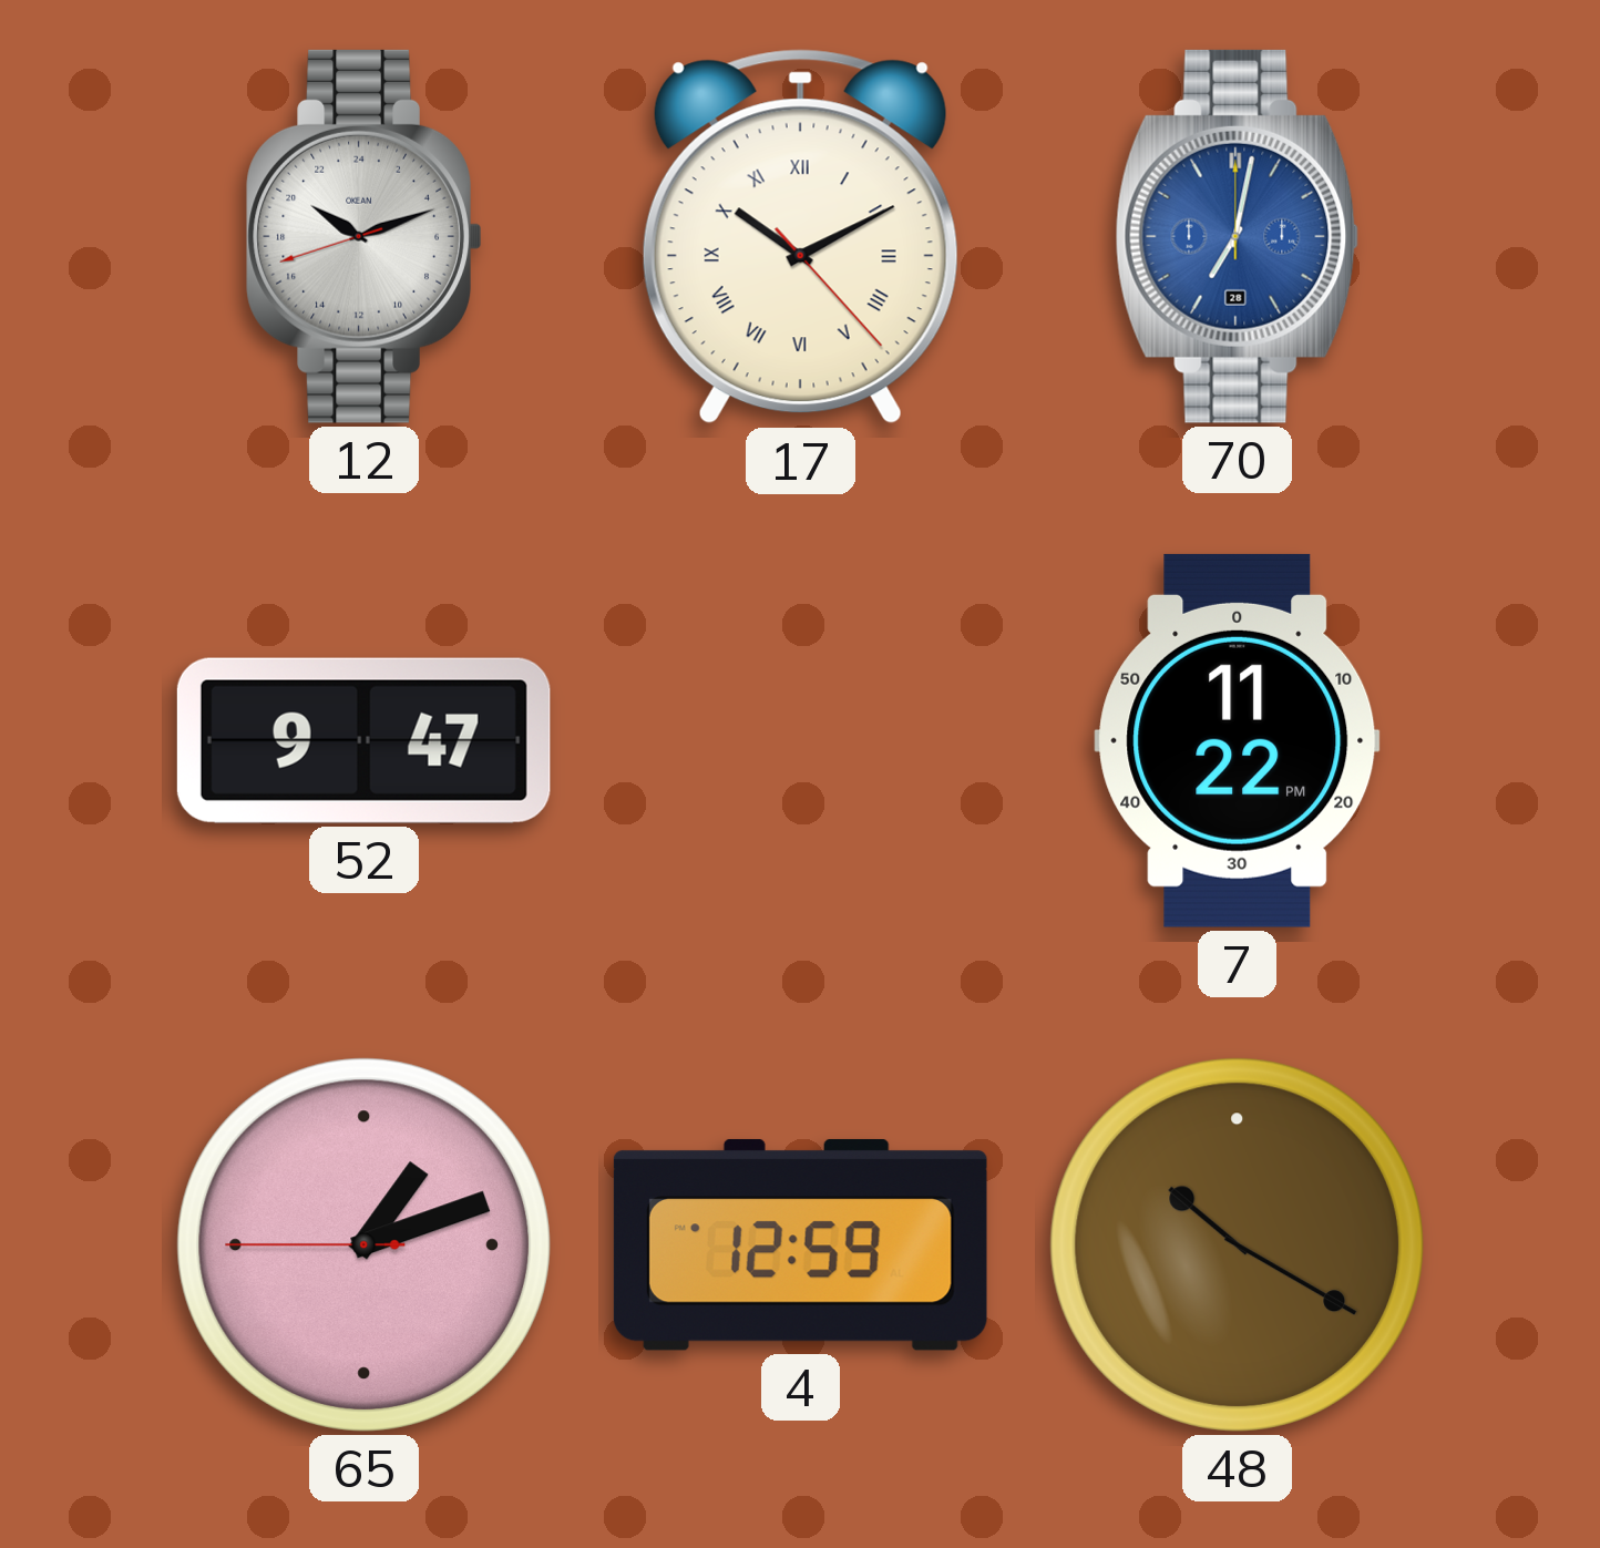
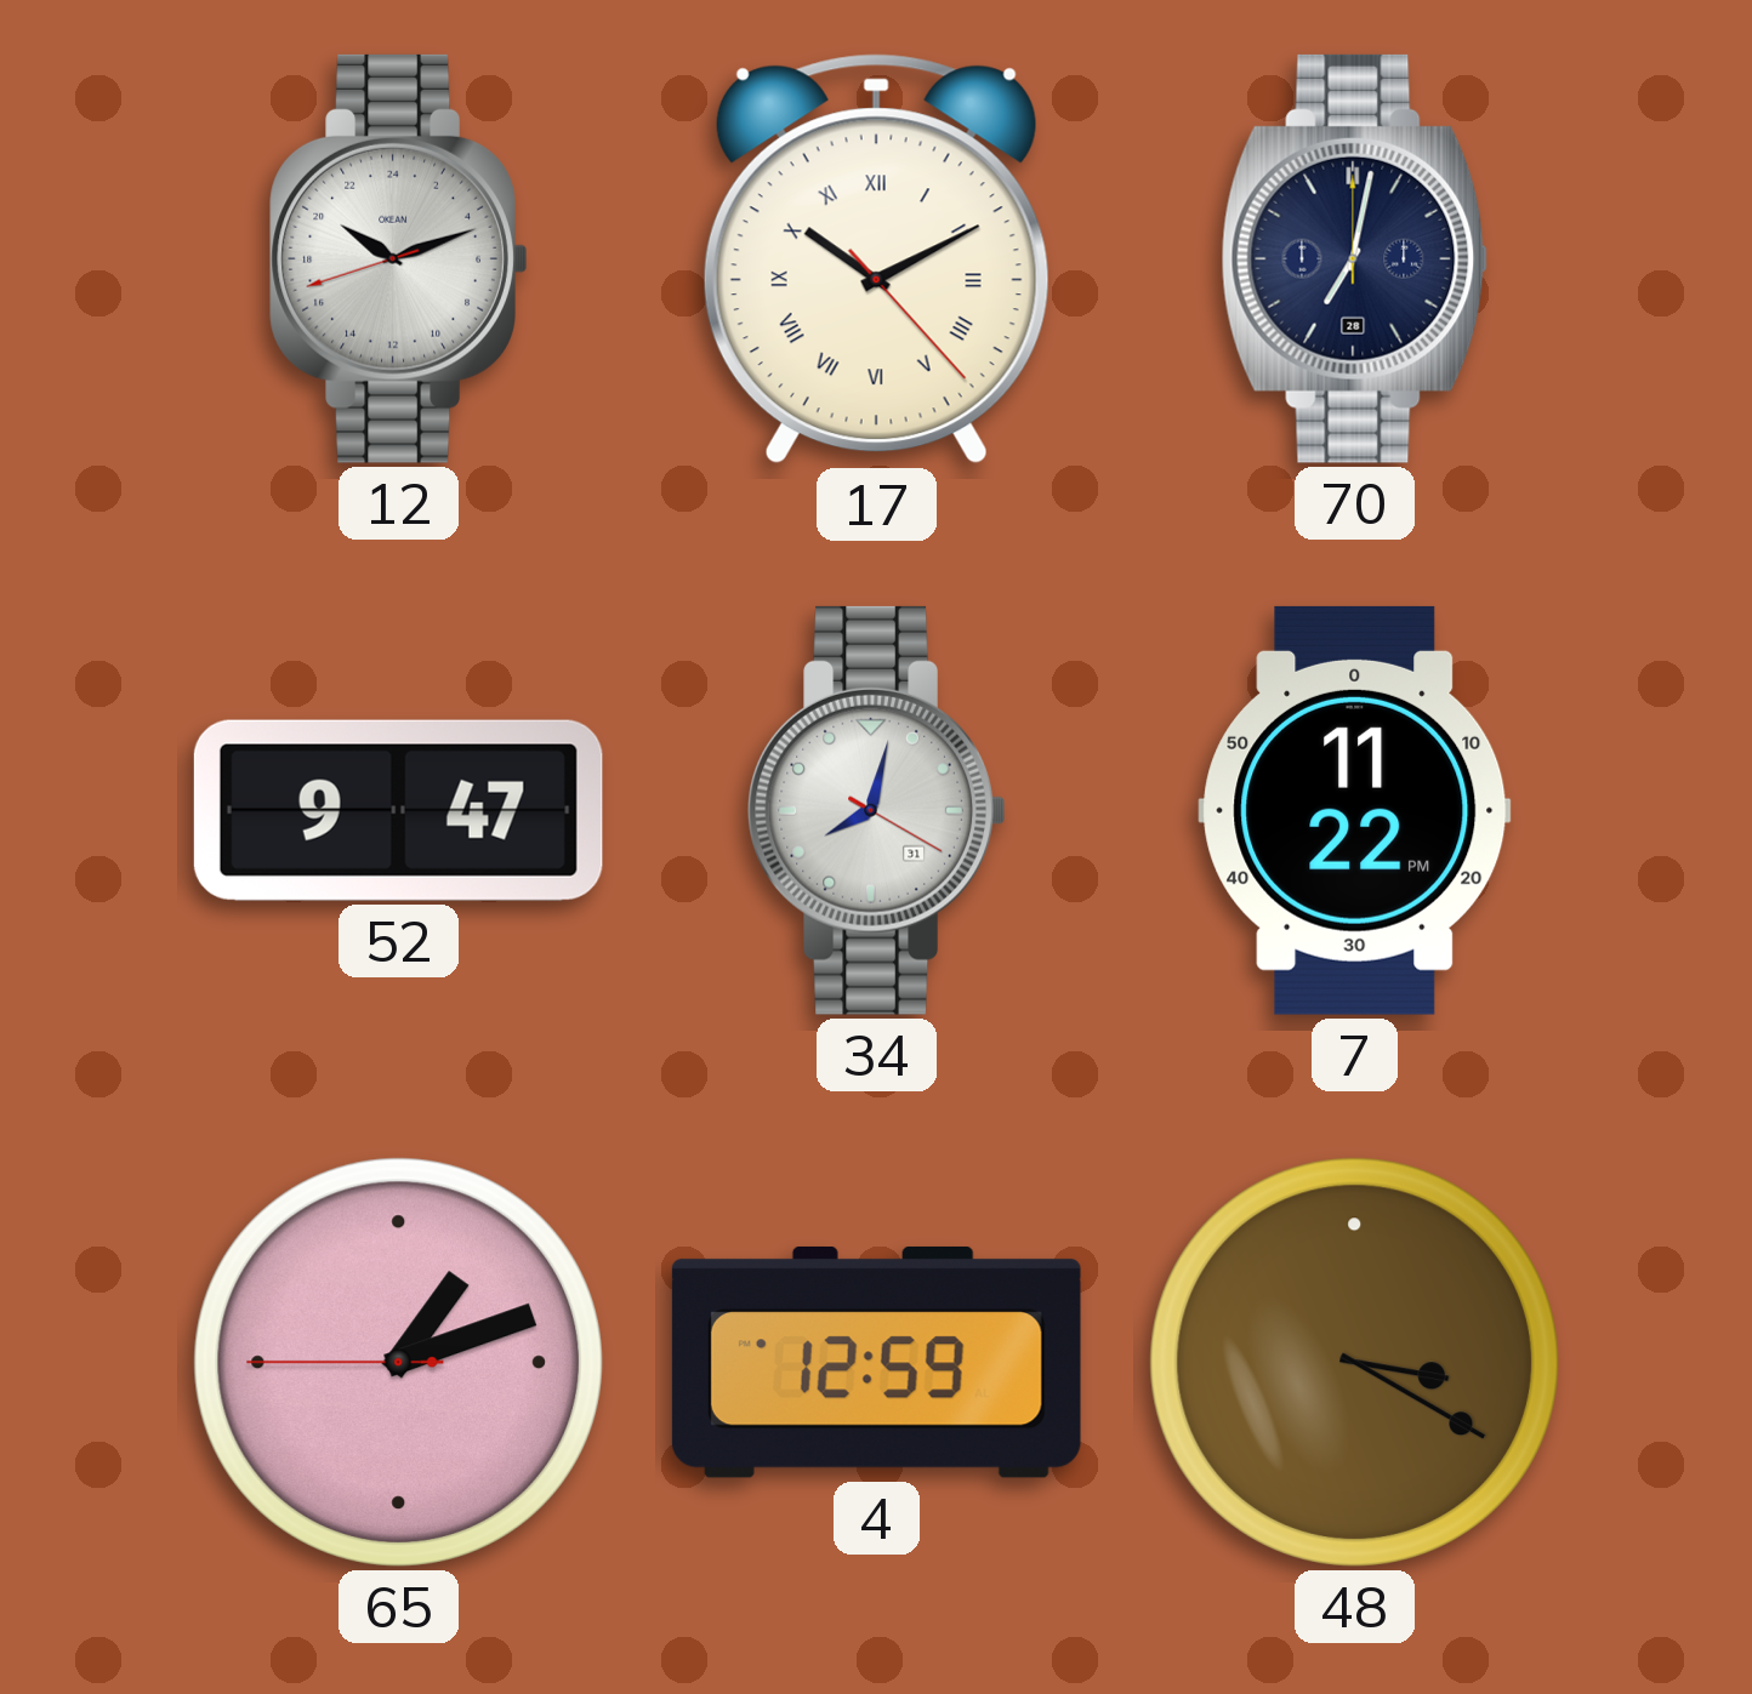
70 dial: blue -> navy
34: none -> 8:02
48: 10:20 -> 3:20
